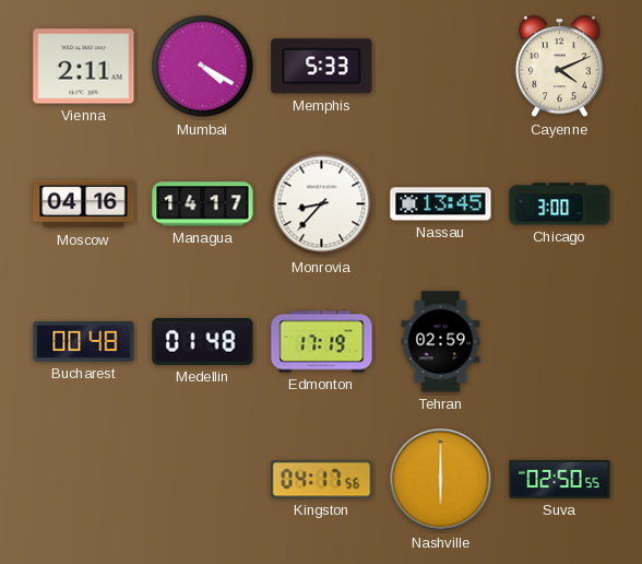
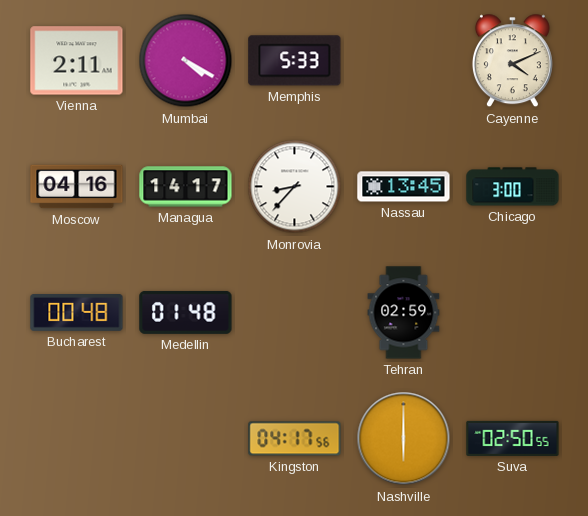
Edmonton: 17:19 -> none
